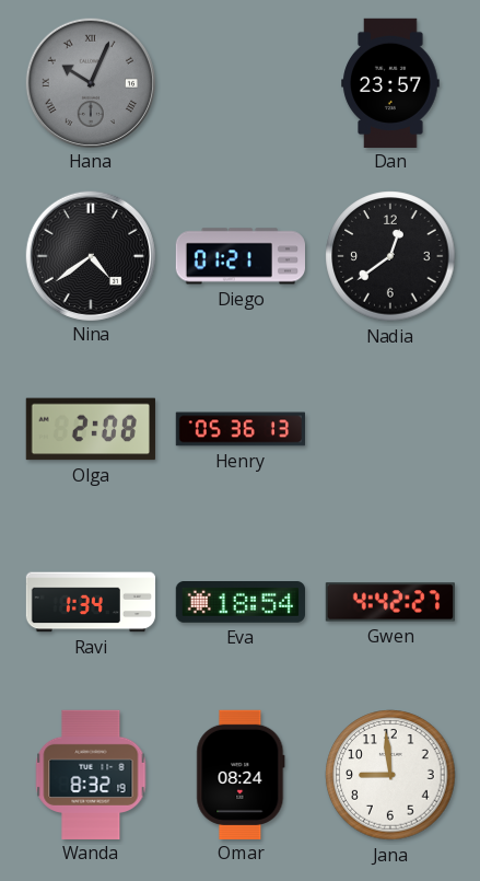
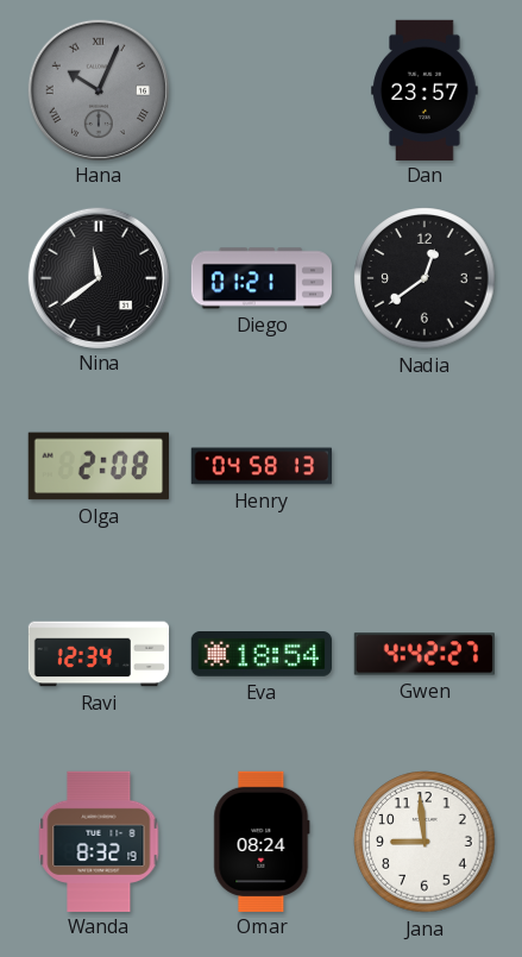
Nina: 4:39 -> 11:39
Henry: 05:36 -> 04:58
Ravi: 1:34 -> 12:34
